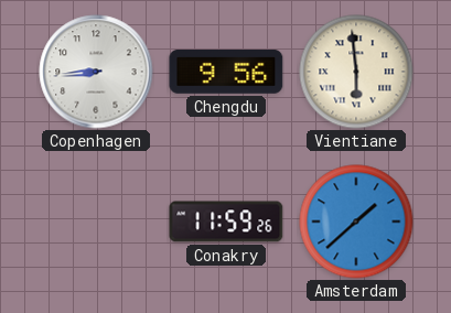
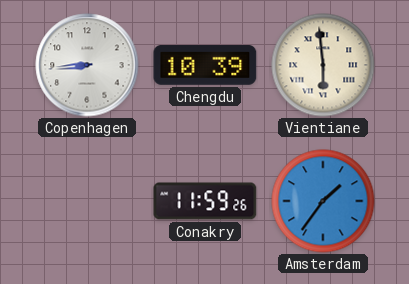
Chengdu: 9:56 -> 10:39
Amsterdam: 1:38 -> 1:36
